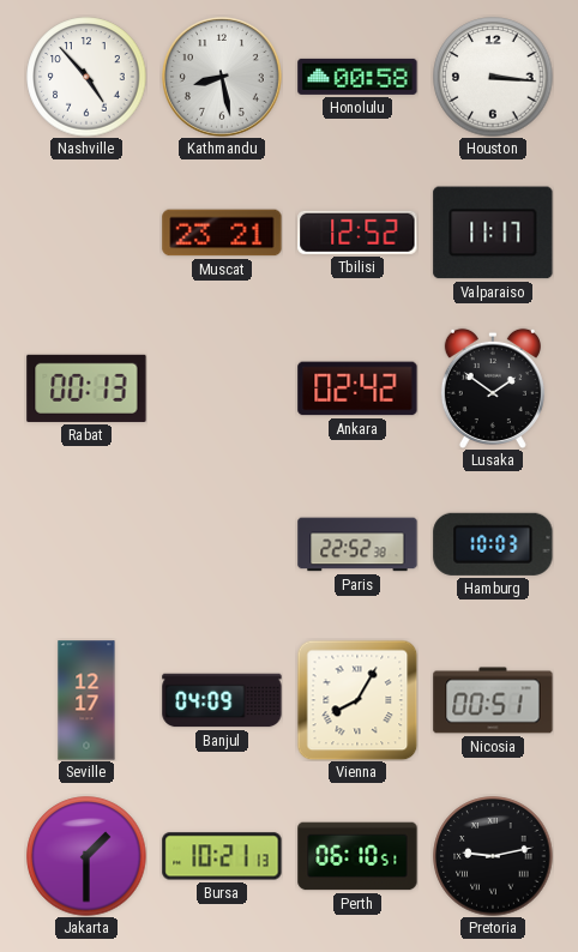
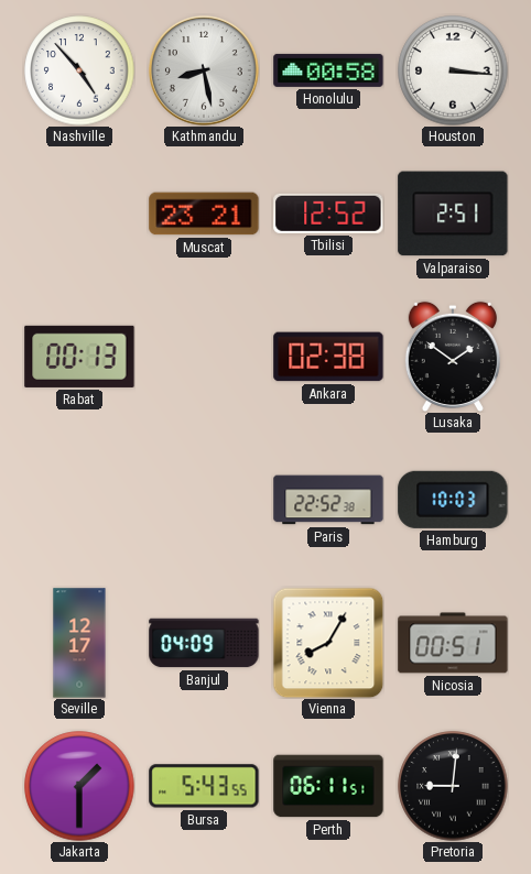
Valparaiso: 11:17 -> 2:51
Ankara: 02:42 -> 02:38
Bursa: 10:21 -> 5:43
Perth: 06:10 -> 06:11
Pretoria: 9:13 -> 9:01
